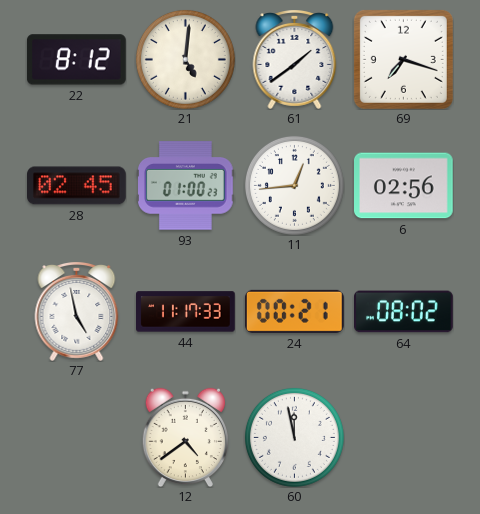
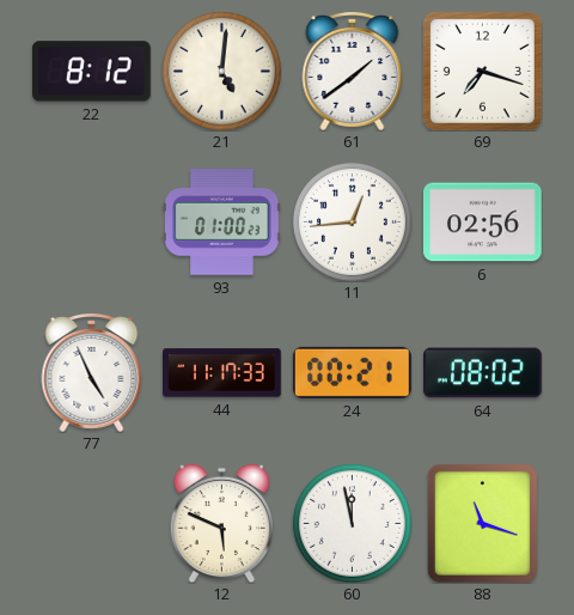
28: 02:45 -> none
77: 4:58 -> 4:56
12: 4:39 -> 5:49
88: none -> 11:18
